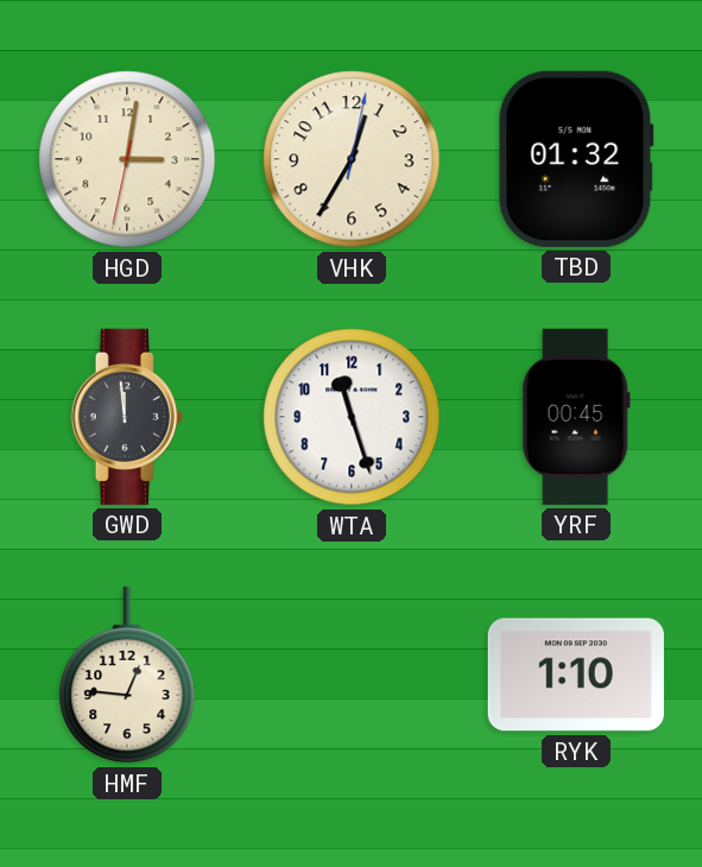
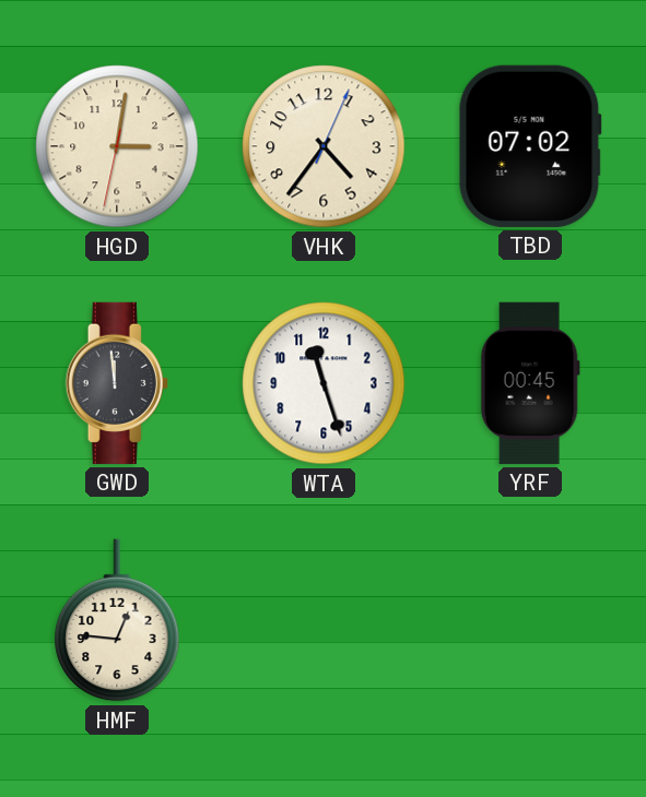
VHK: 12:35 -> 4:36
TBD: 01:32 -> 07:02
RYK: 1:10 -> none
